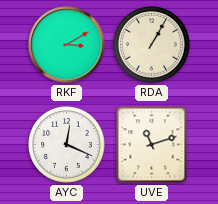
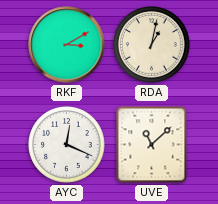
RDA: 1:05 -> 1:02
UVE: 11:12 -> 11:08
